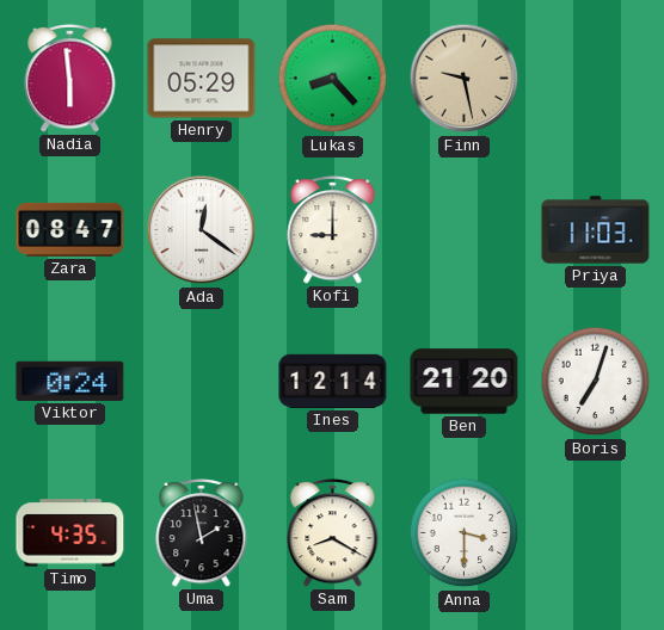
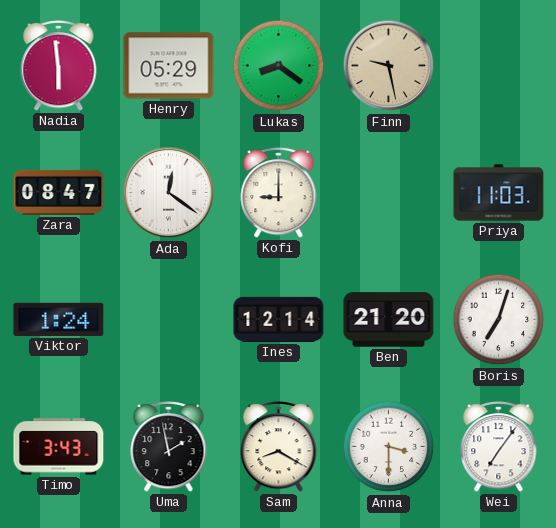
Lukas: 8:23 -> 8:21
Viktor: 0:24 -> 1:24
Timo: 4:35 -> 3:43
Wei: none -> 7:06
